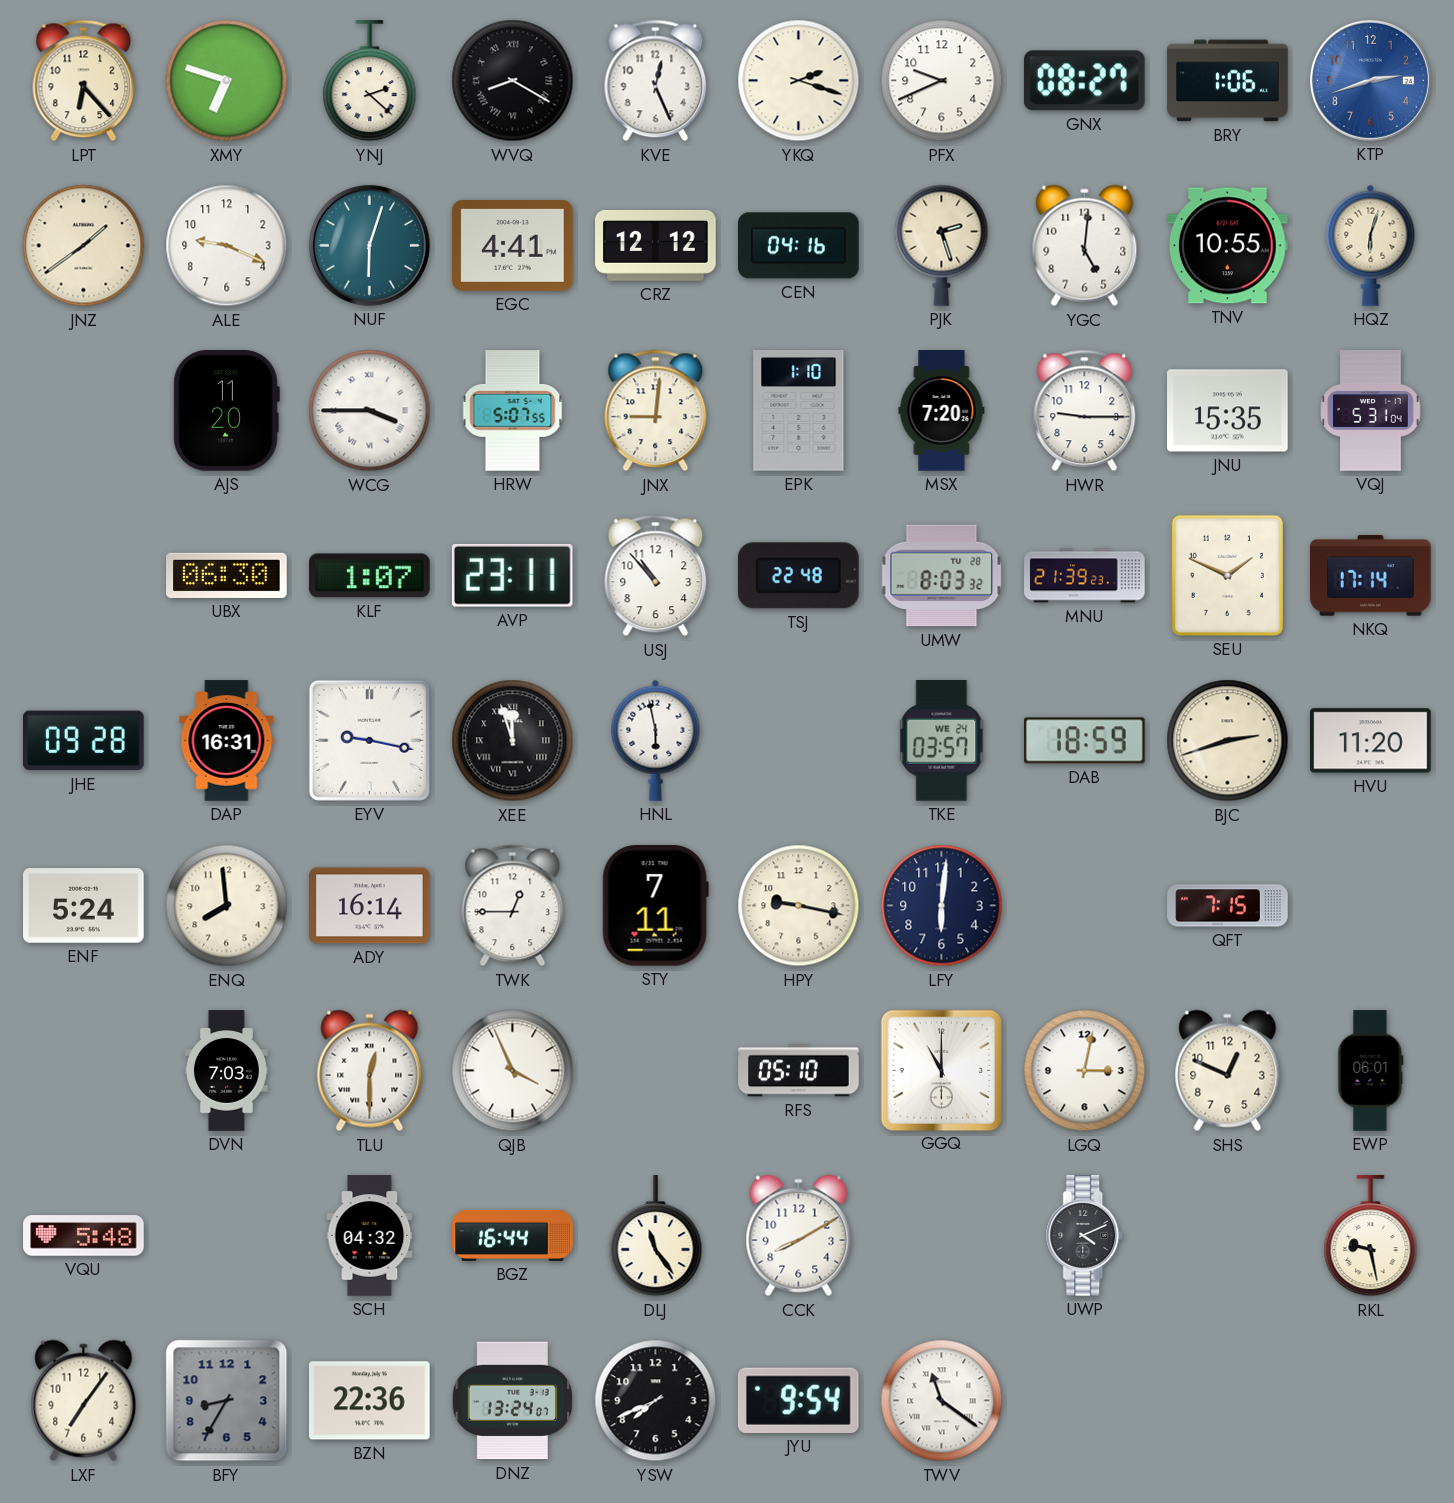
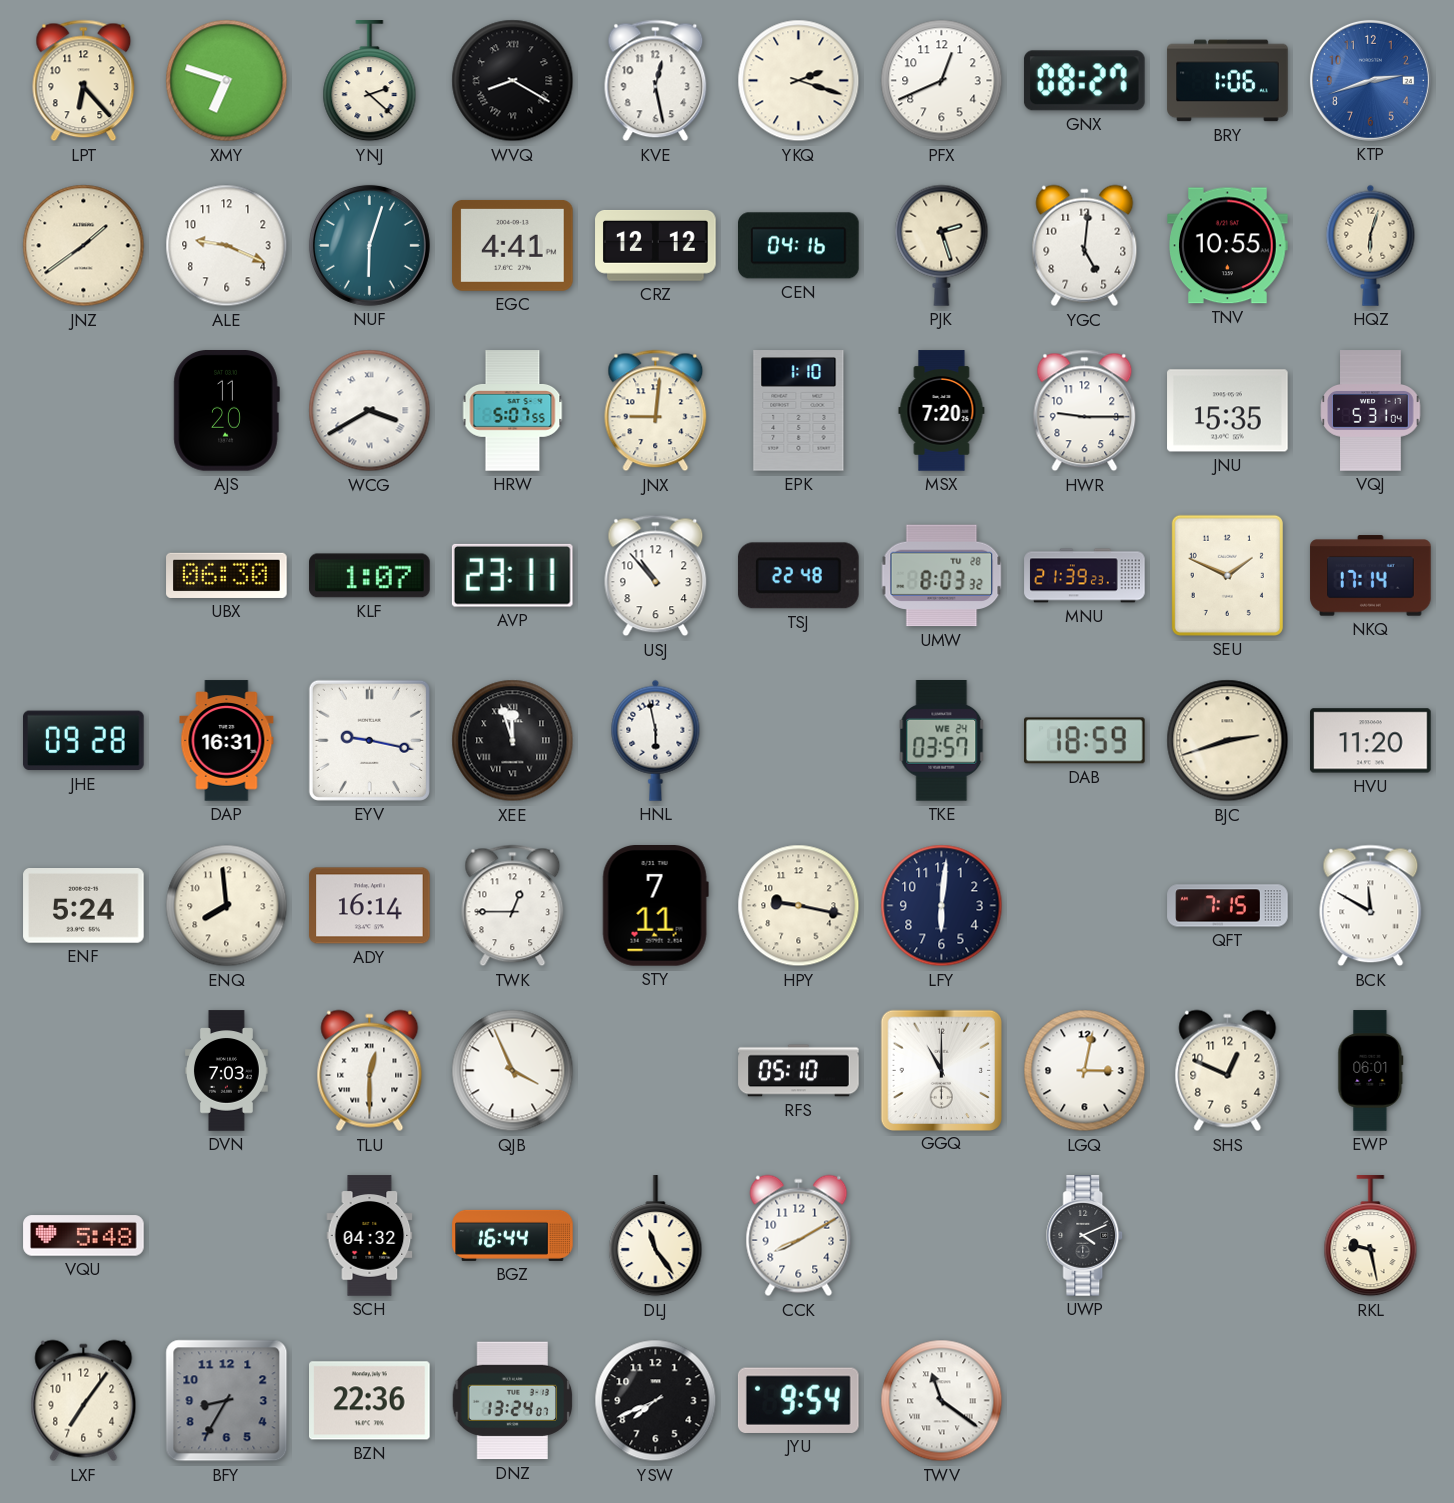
KVE: 12:26 -> 12:28
PFX: 9:41 -> 12:41
WCG: 3:45 -> 3:40
BCK: none -> 11:50
